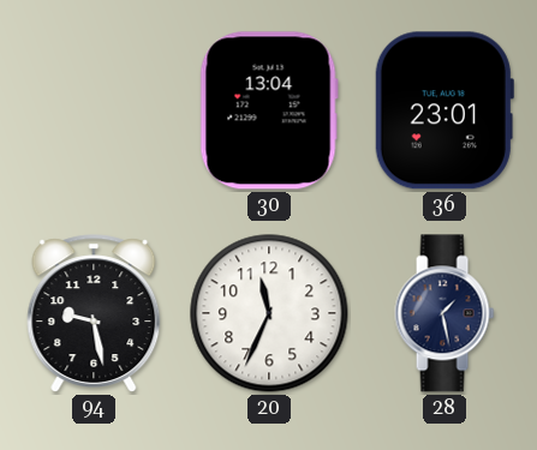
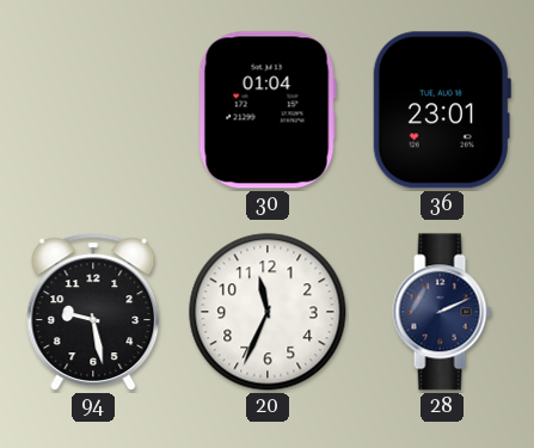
30: 13:04 -> 01:04
28: 1:28 -> 2:11
